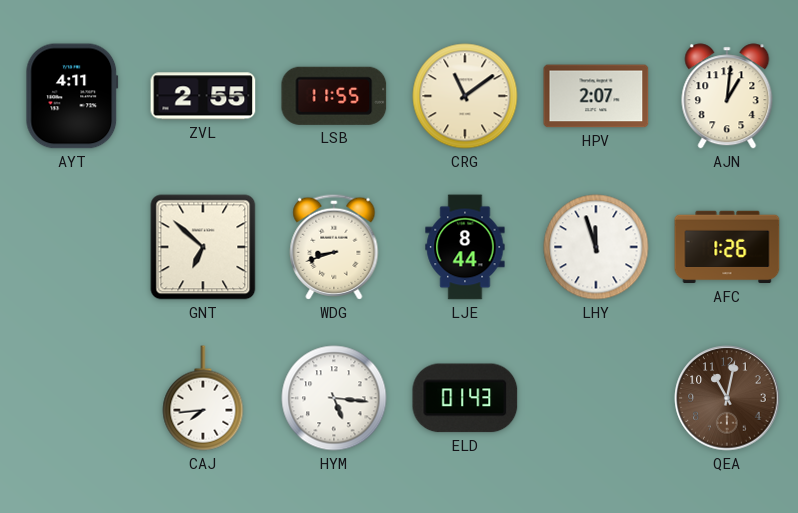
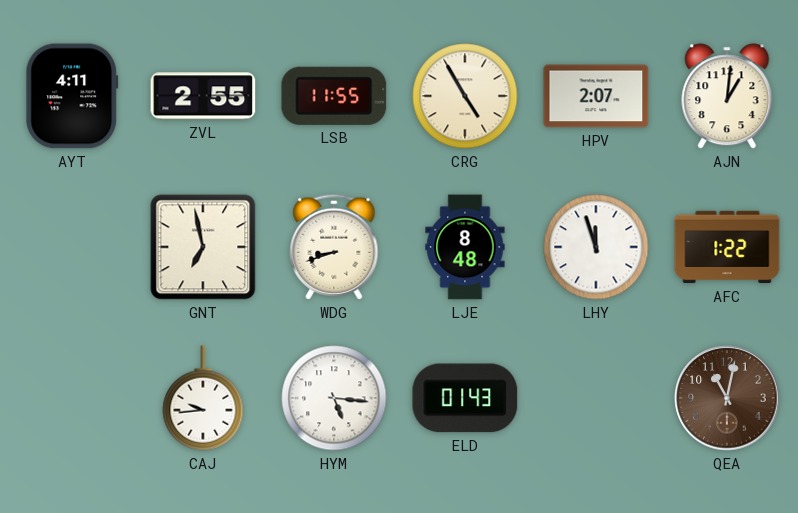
CRG: 11:09 -> 4:55
GNT: 6:52 -> 6:58
LJE: 8:44 -> 8:48
AFC: 1:26 -> 1:22
CAJ: 7:44 -> 9:44
